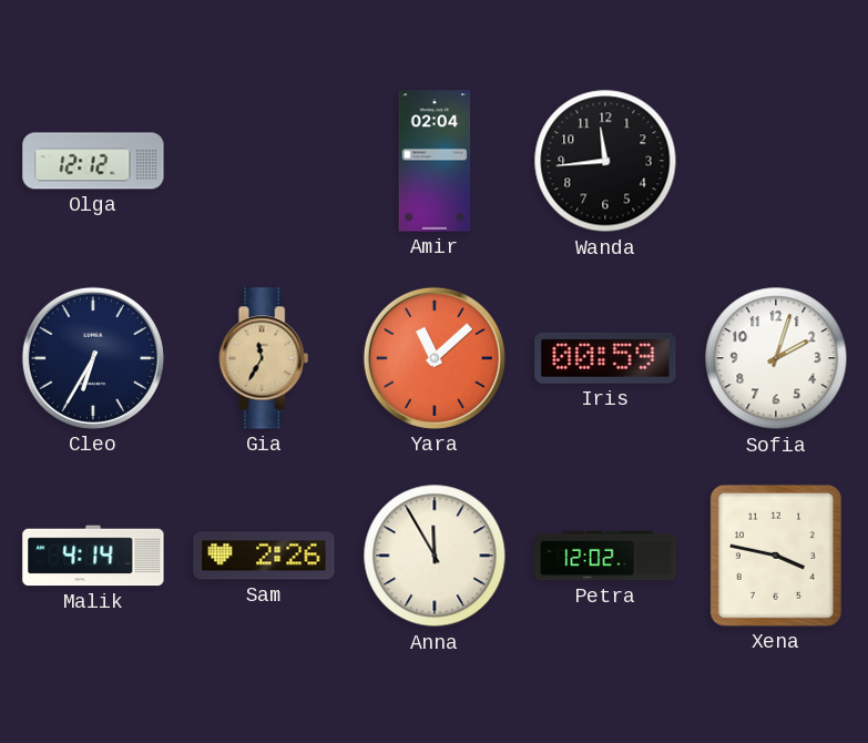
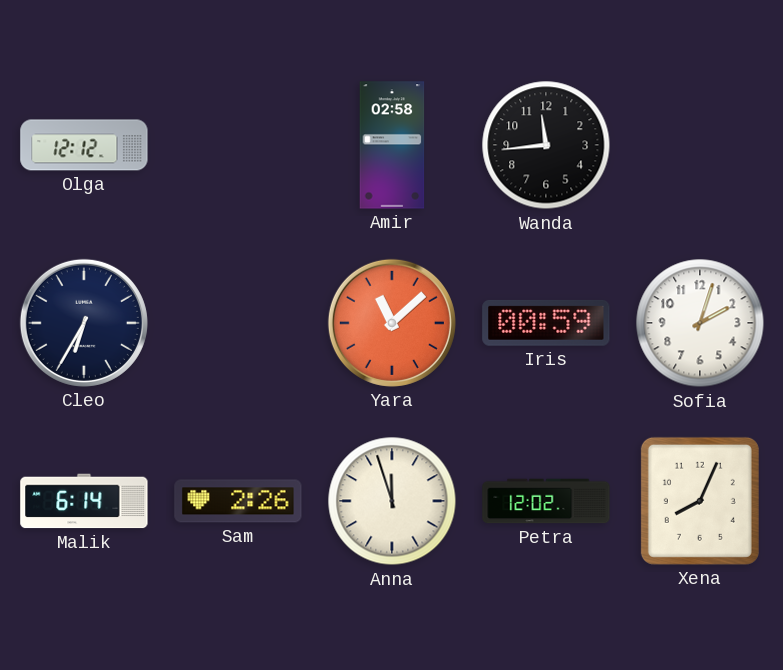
Amir: 02:04 -> 02:58
Gia: 11:35 -> none
Malik: 4:14 -> 6:14
Anna: 11:55 -> 11:57
Xena: 3:47 -> 8:04
